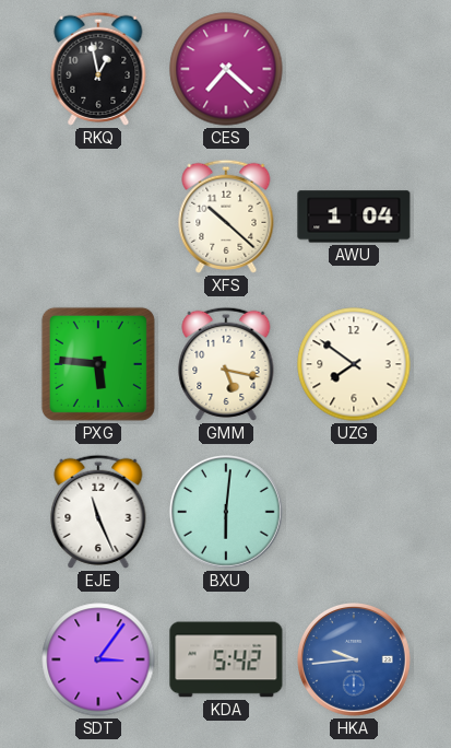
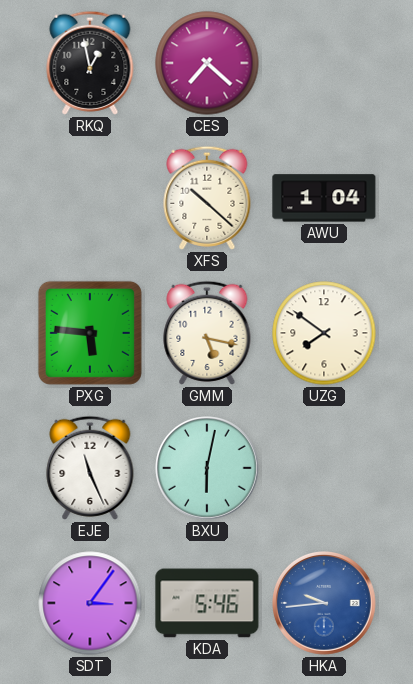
BXU: 6:01 -> 6:02
KDA: 5:42 -> 5:46
